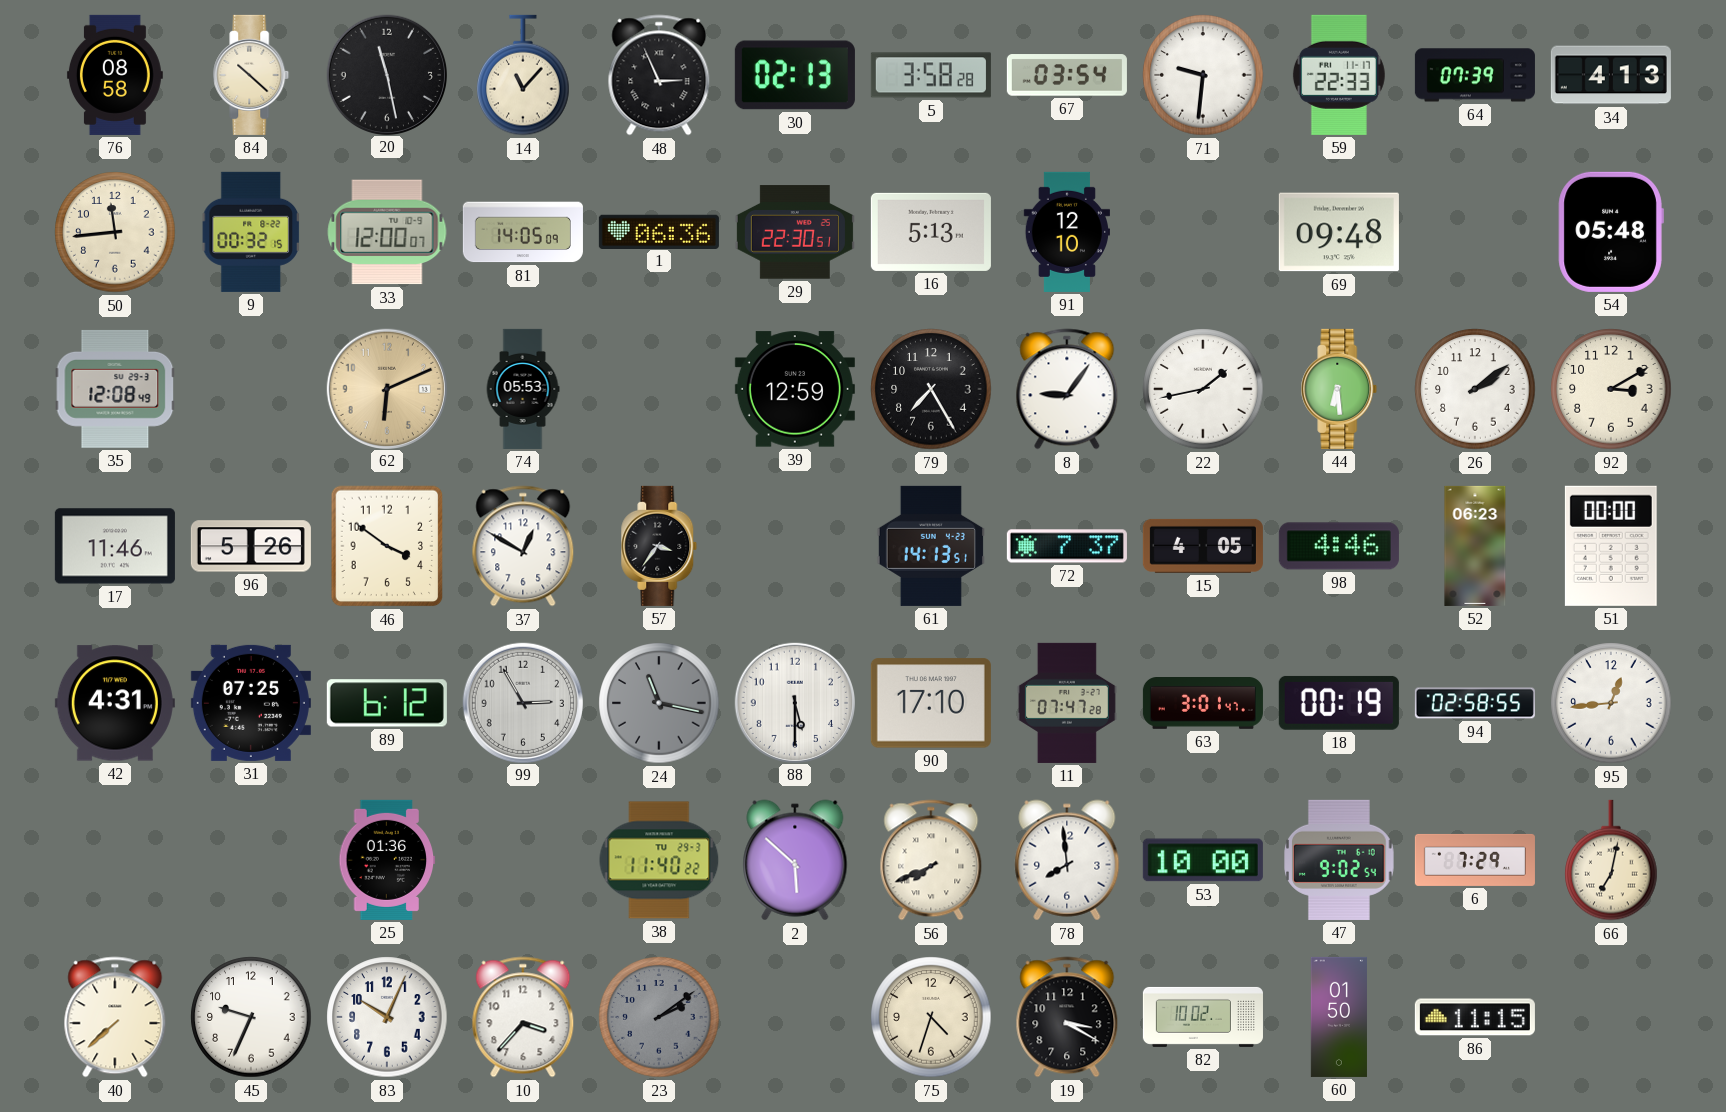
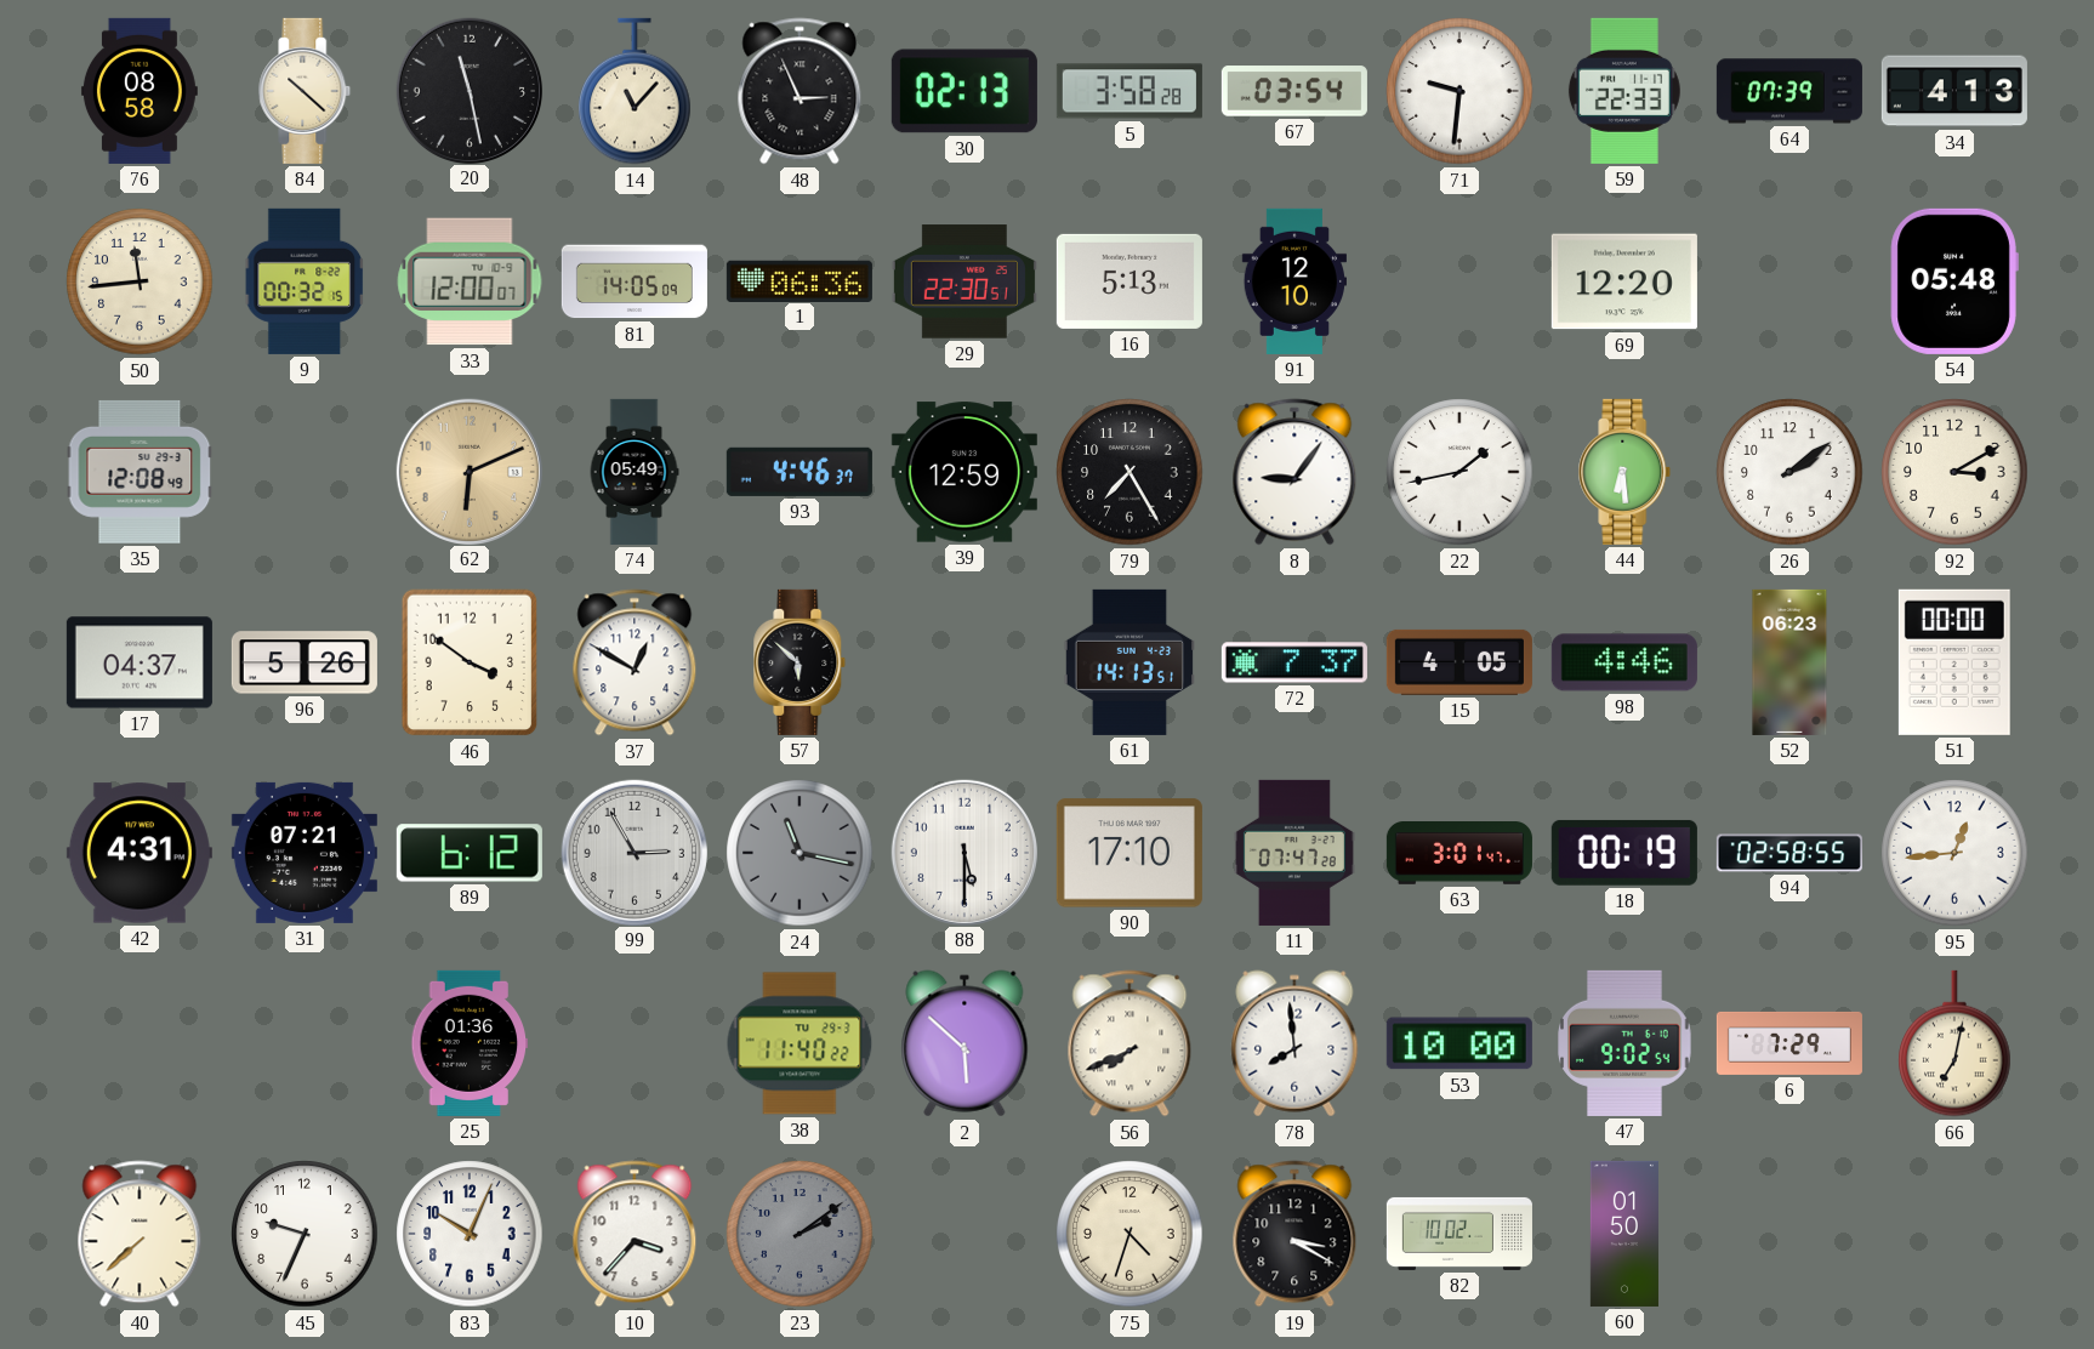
69: 09:48 -> 12:20
74: 05:53 -> 05:49
93: none -> 4:46
17: 11:46 -> 04:37
57: 3:36 -> 5:52
31: 07:25 -> 07:21
86: 11:15 -> none
